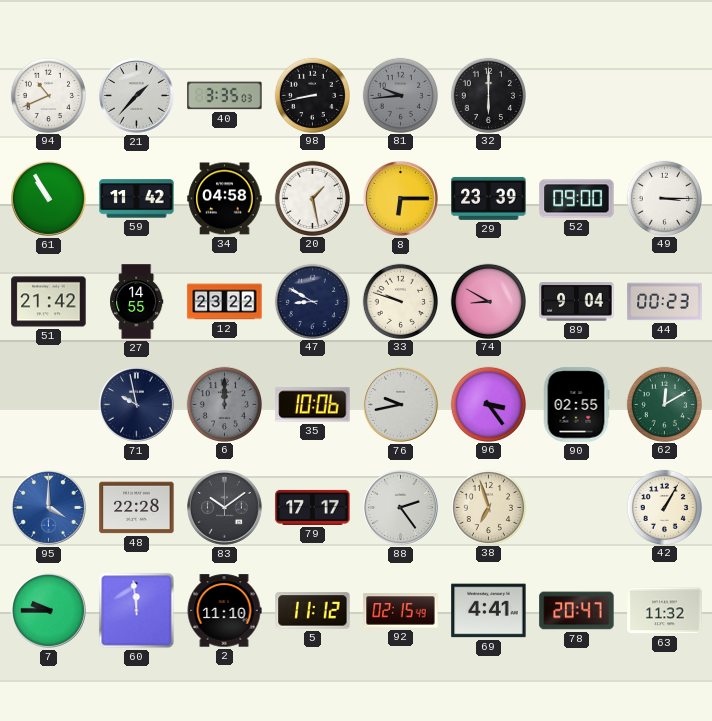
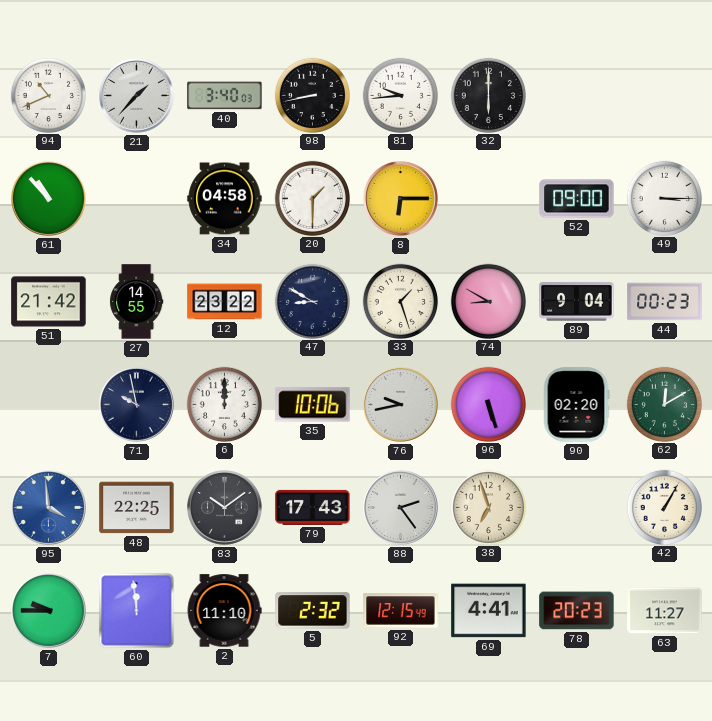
40: 3:35 -> 3:40
81 dial: grey -> white
61: 10:55 -> 10:53
59: 11:42 -> none
20: 1:28 -> 1:30
29: 23:39 -> none
33: 9:48 -> 1:27
6 dial: grey -> white
96: 3:24 -> 5:27
90: 02:55 -> 02:20
95: 4:00 -> 3:59
48: 22:28 -> 22:25
79: 17:17 -> 17:43
5: 11:12 -> 2:32
92: 02:15 -> 12:15
78: 20:47 -> 20:23
63: 11:32 -> 11:27
